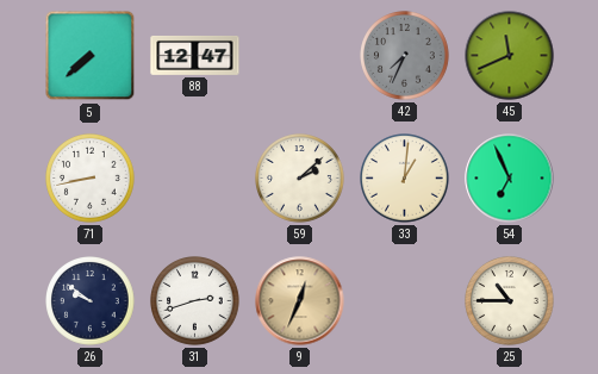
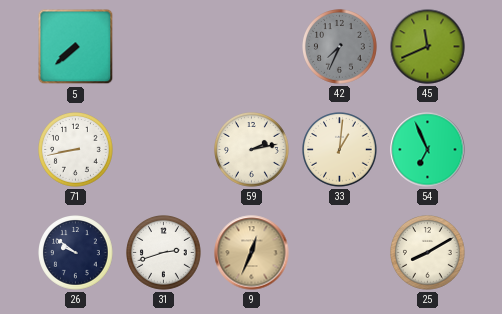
88: 12:47 -> none
59: 2:08 -> 2:13
25: 10:45 -> 8:10
